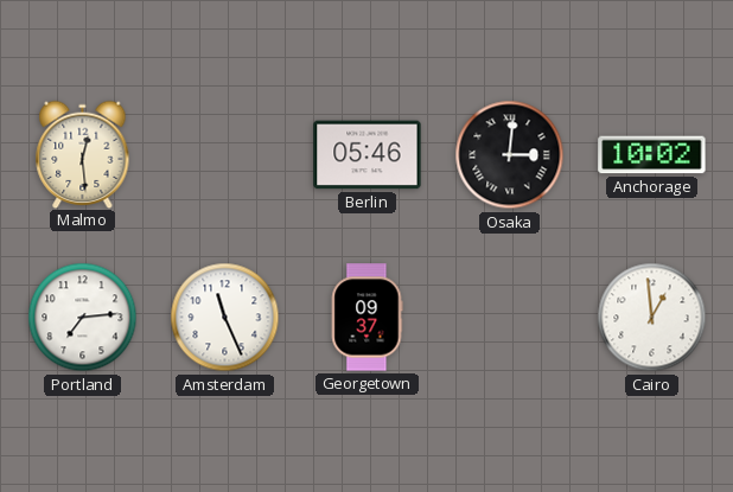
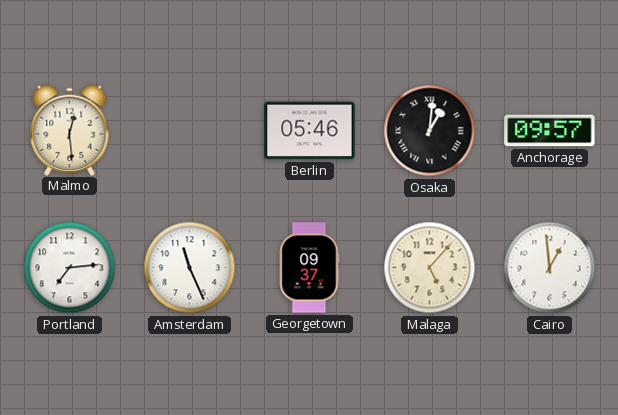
Osaka: 3:01 -> 1:01
Anchorage: 10:02 -> 09:57
Malaga: none -> 5:07
